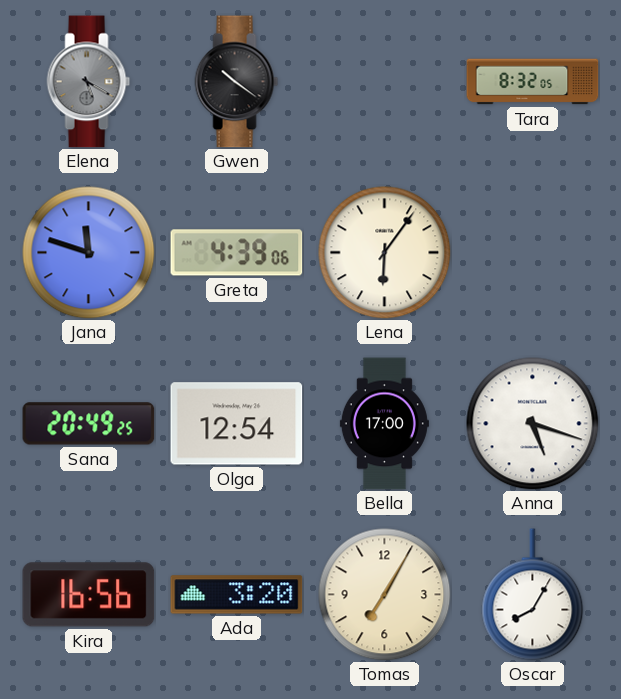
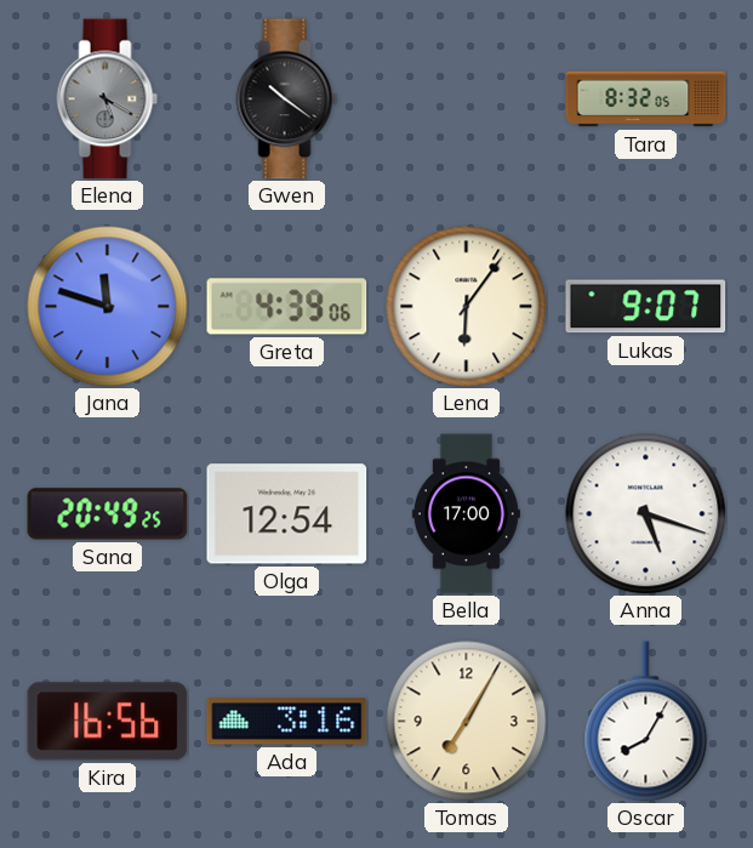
Lukas: none -> 9:07
Ada: 3:20 -> 3:16
